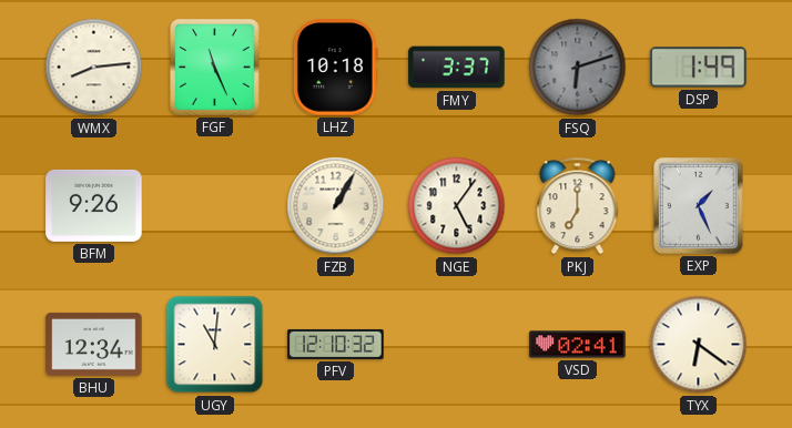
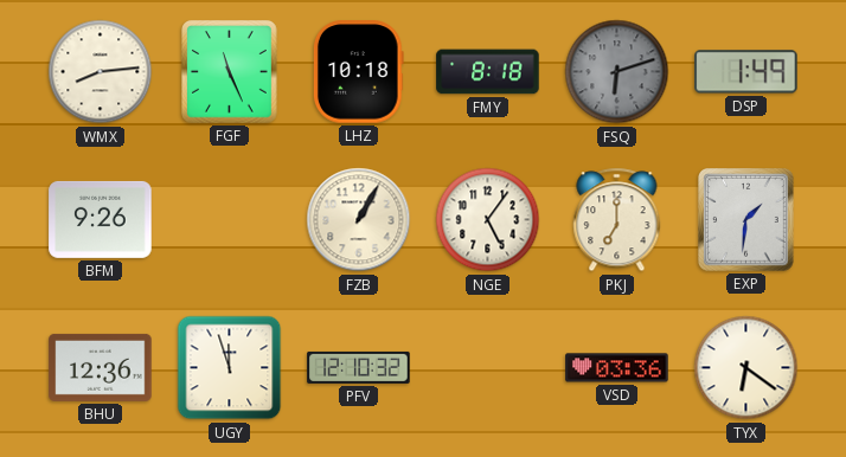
FMY: 3:37 -> 8:18
EXP: 1:26 -> 1:31
BHU: 12:34 -> 12:36
UGY: 11:01 -> 11:57
VSD: 02:41 -> 03:36
